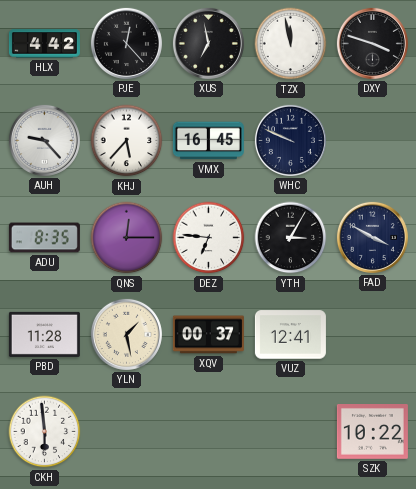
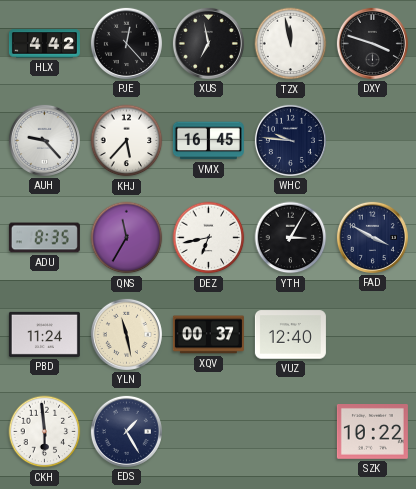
WHC: 9:49 -> 9:46
QNS: 12:15 -> 11:35
DEZ: 6:46 -> 6:43
PBD: 11:28 -> 11:24
YLN: 1:28 -> 11:28
VUZ: 12:41 -> 12:40
EDS: none -> 1:25
